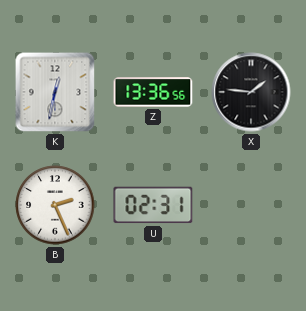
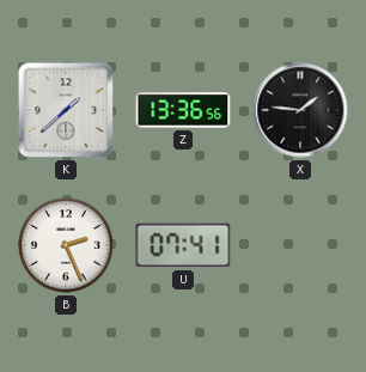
K: 12:32 -> 1:38
U: 02:31 -> 07:41
